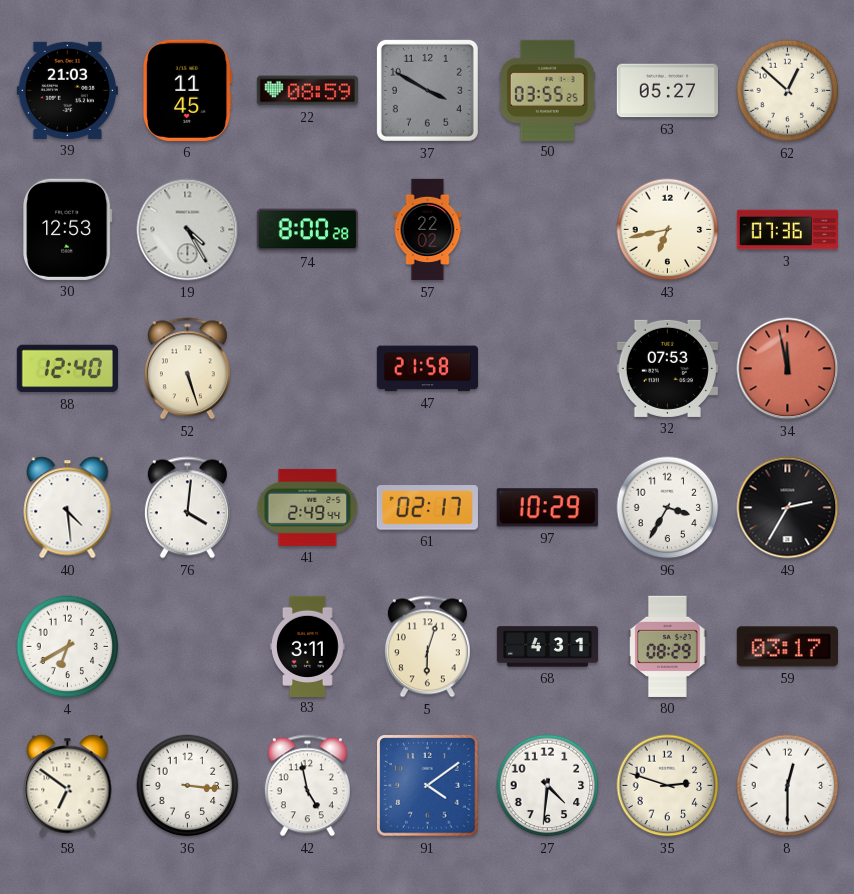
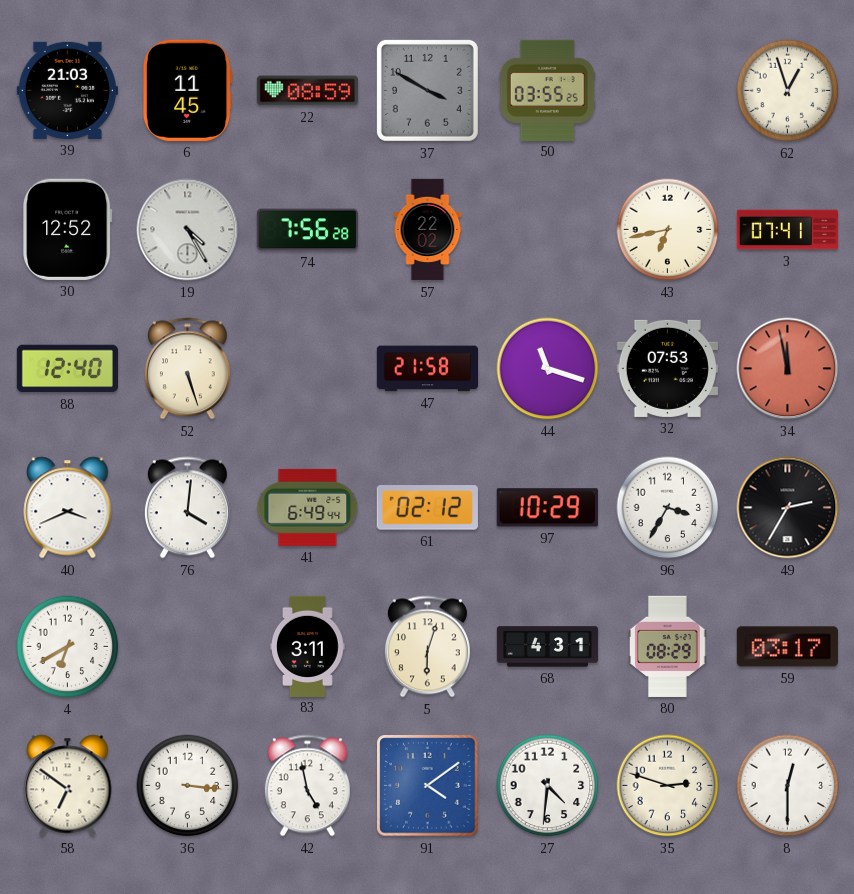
63: 05:27 -> none
62: 12:52 -> 12:57
30: 12:53 -> 12:52
74: 8:00 -> 7:56
3: 07:36 -> 07:41
44: none -> 11:18
40: 4:29 -> 3:41
41: 2:49 -> 6:49
61: 02:17 -> 02:12
